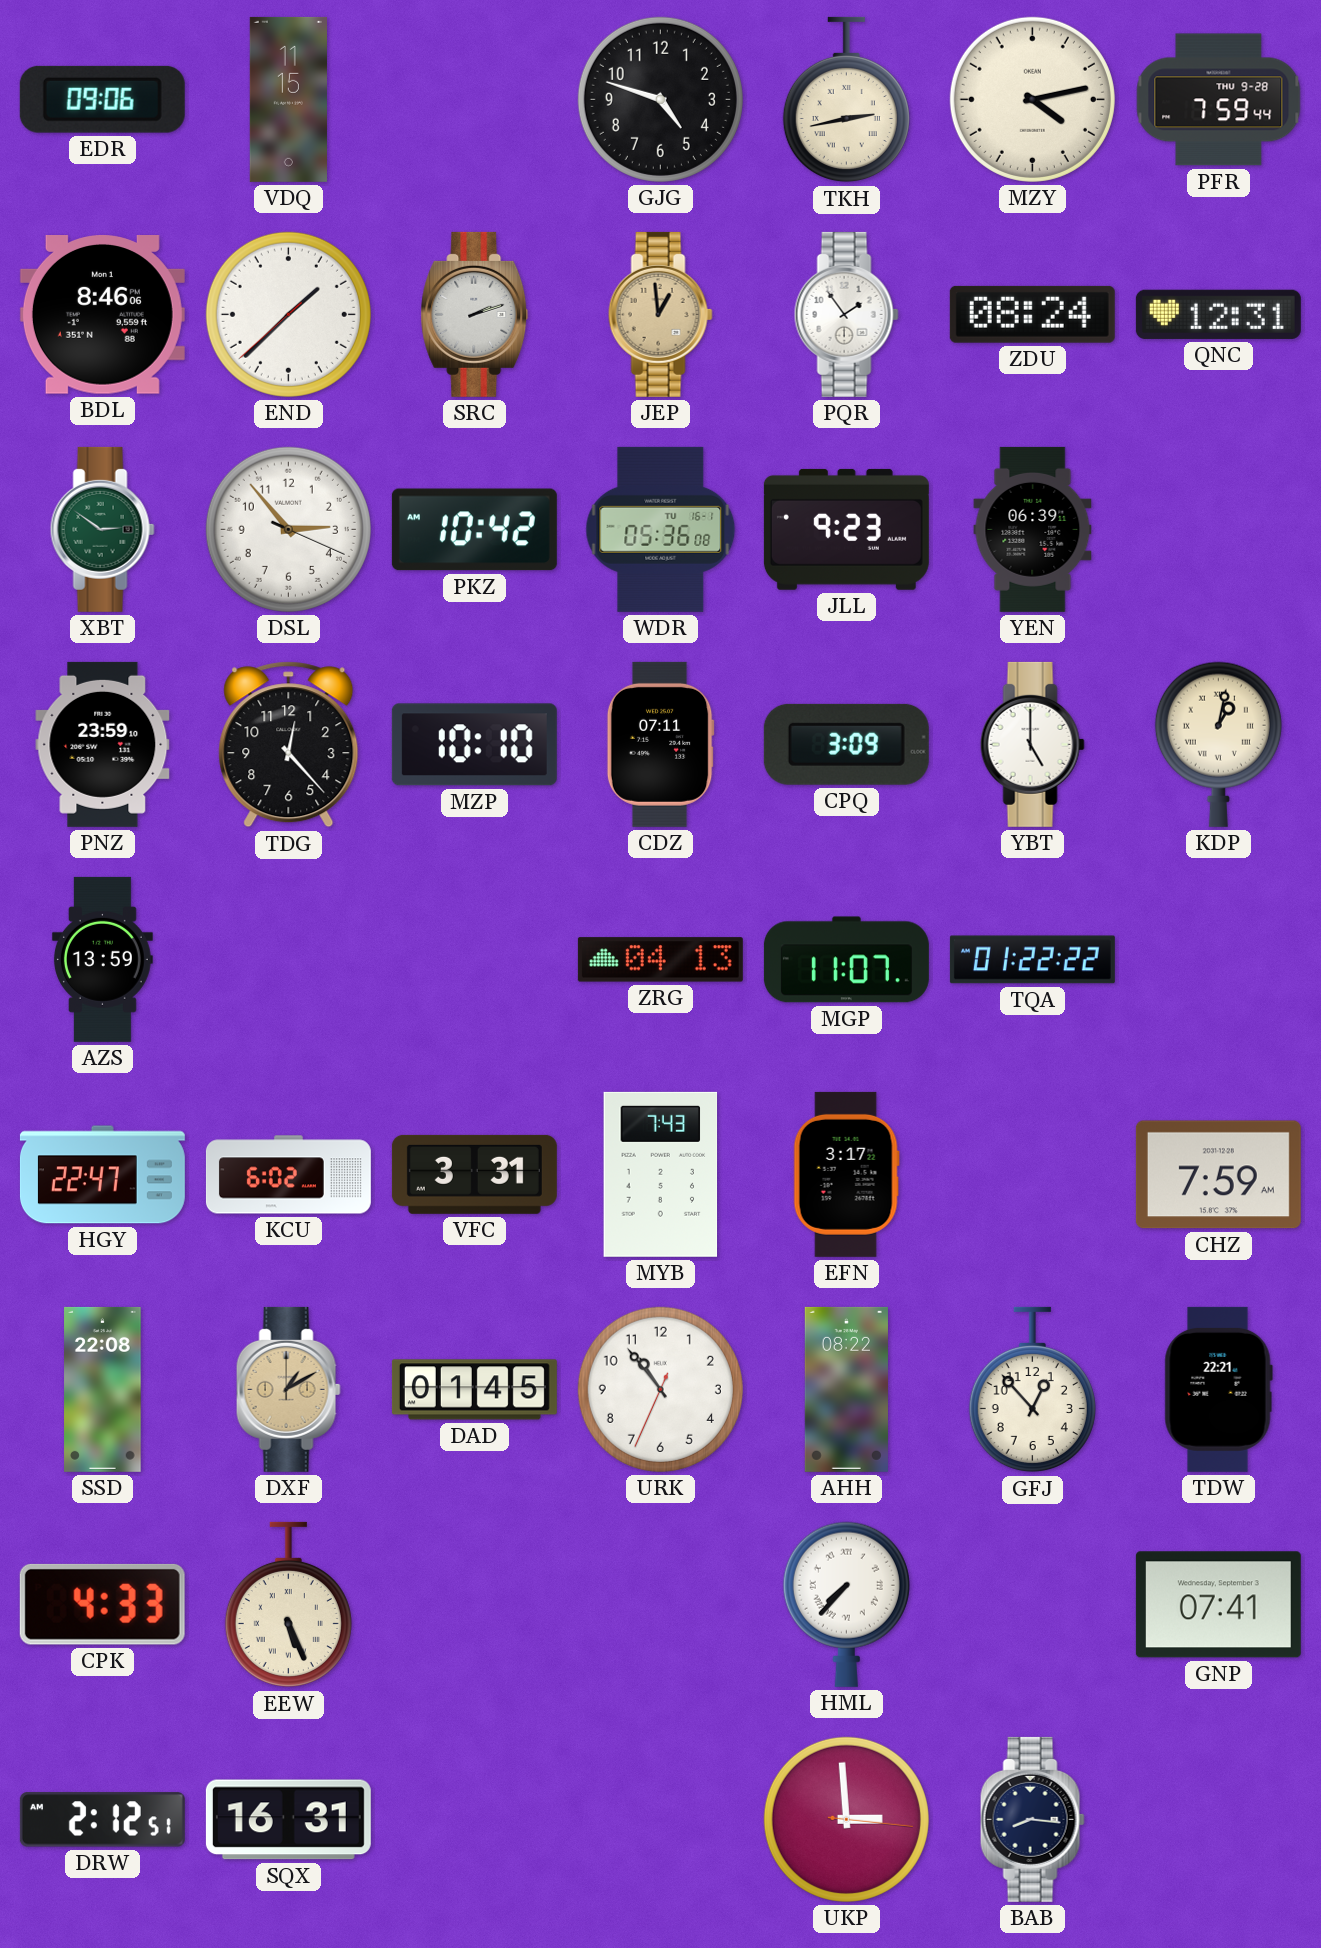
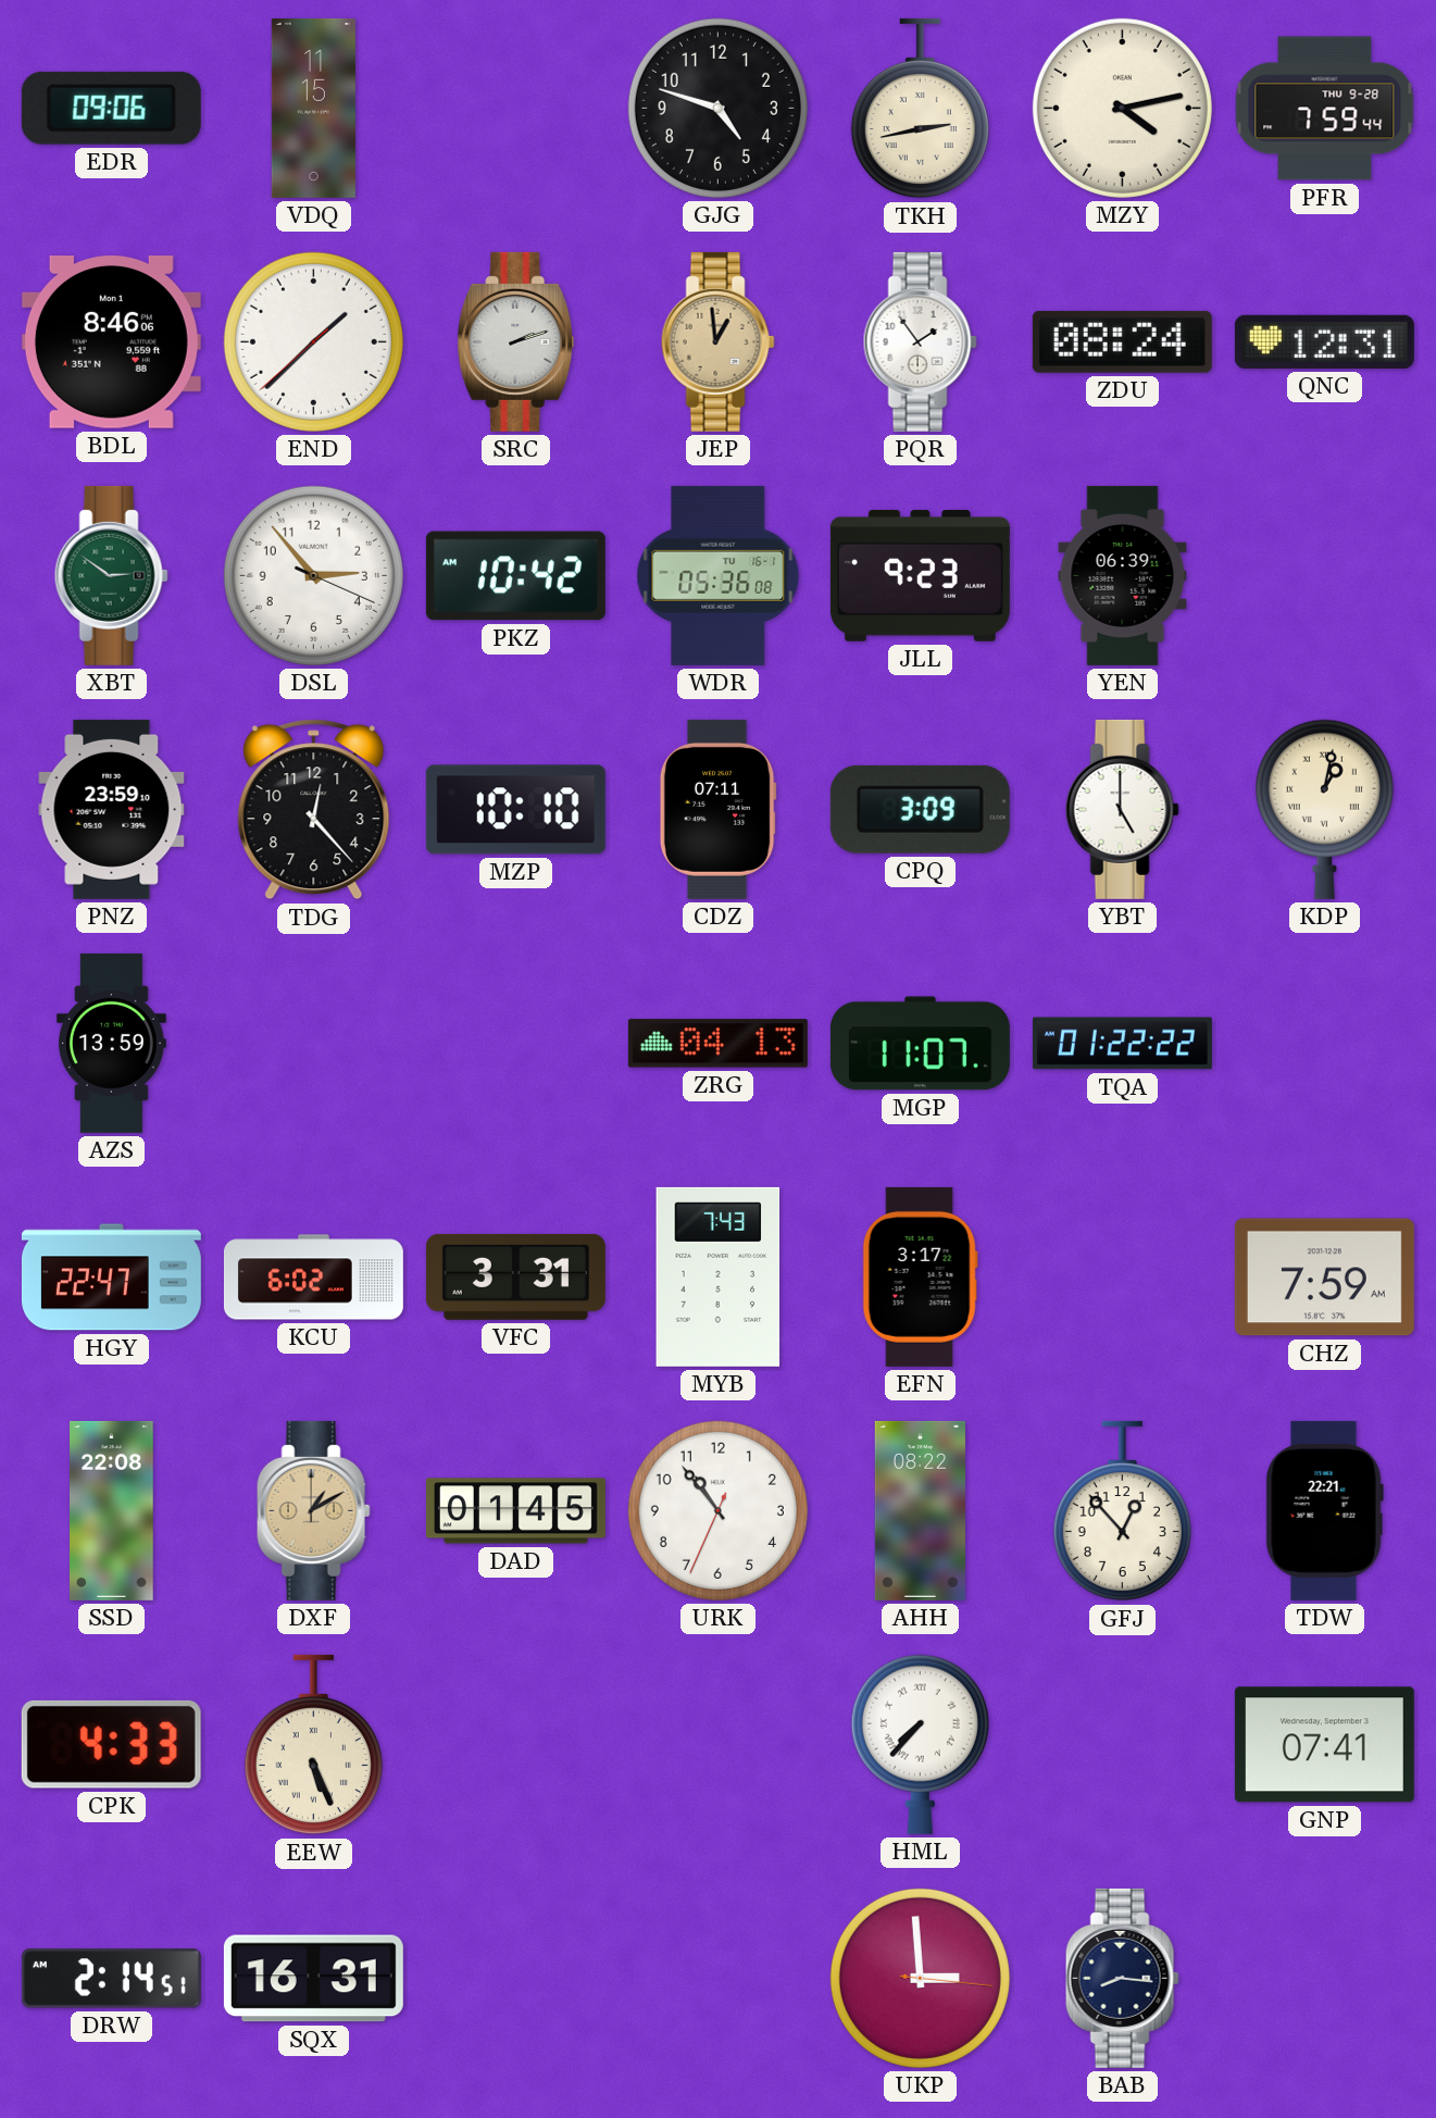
DRW: 2:12 -> 2:14
